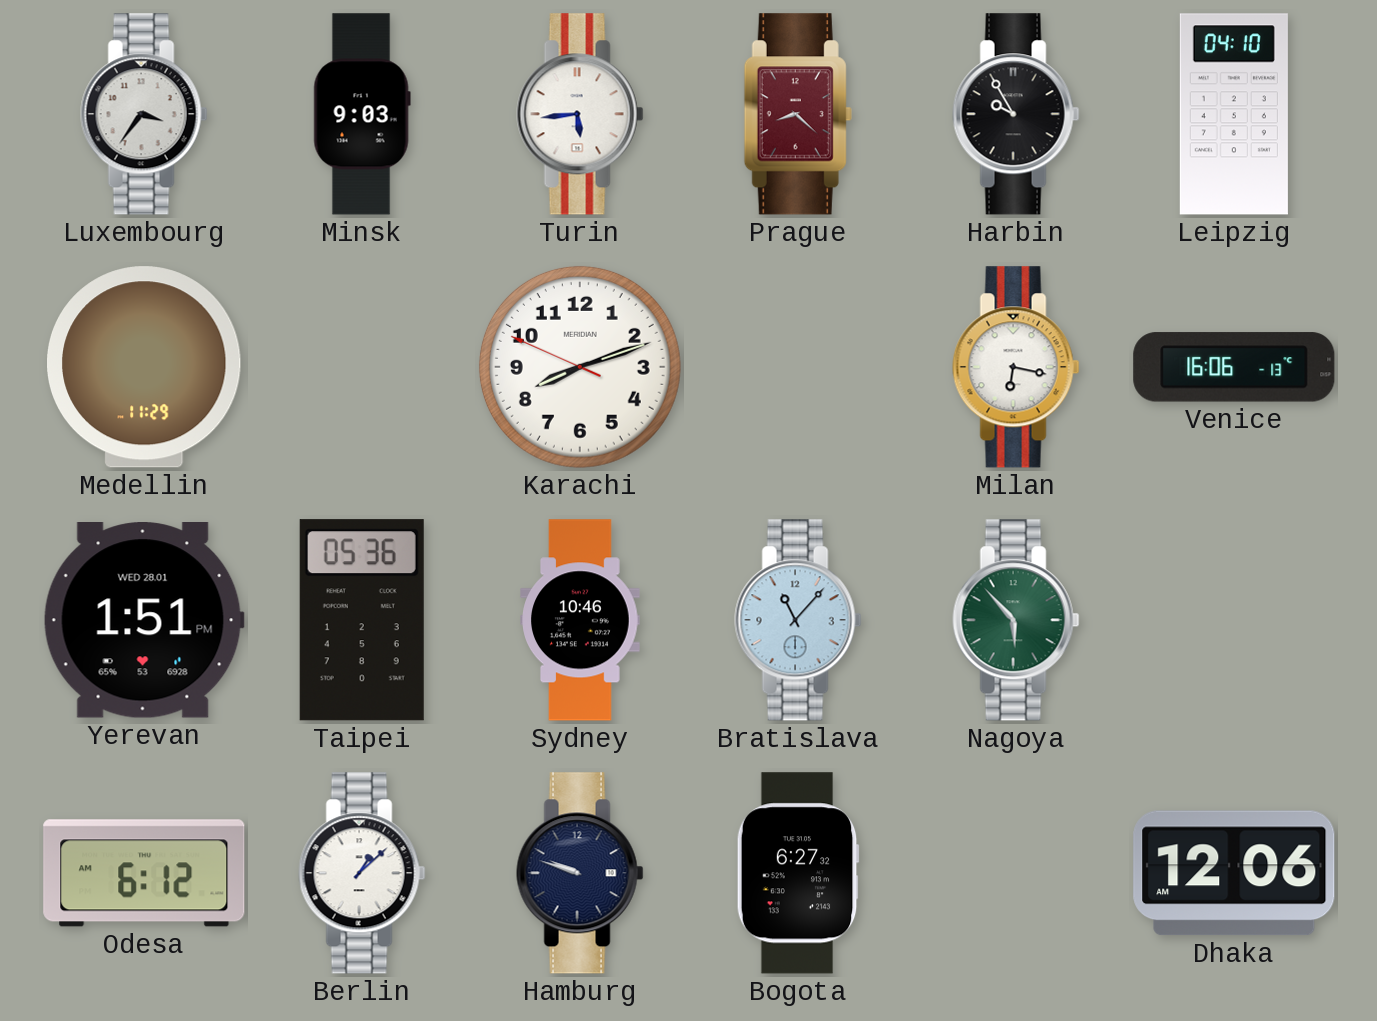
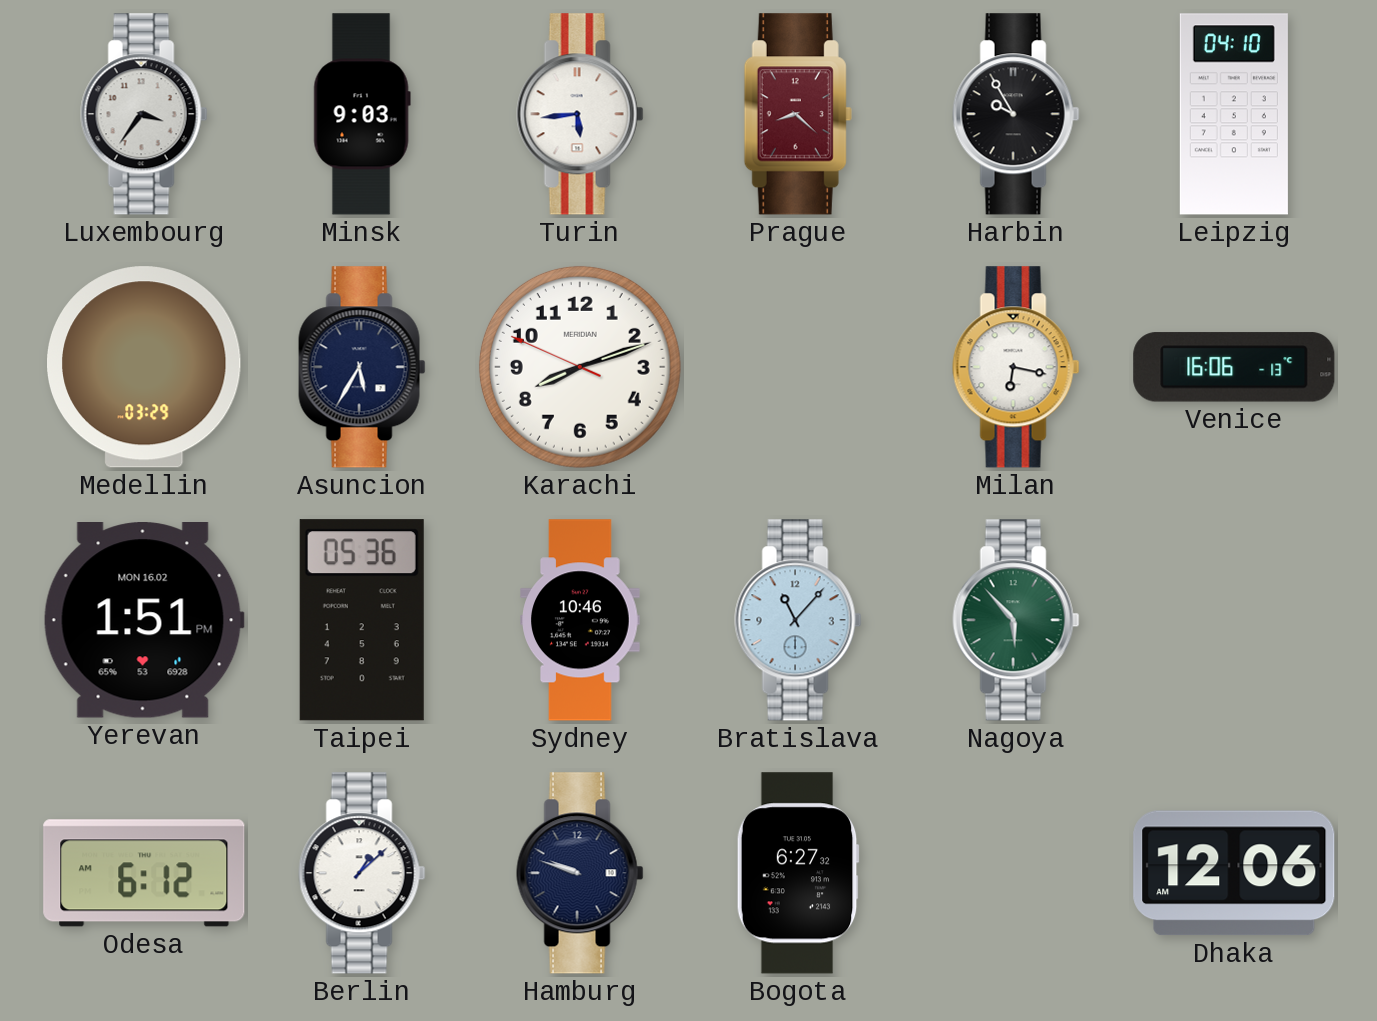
Medellin: 11:29 -> 03:29
Asuncion: none -> 5:35
Yerevan date: WED 28.01 -> MON 16.02
